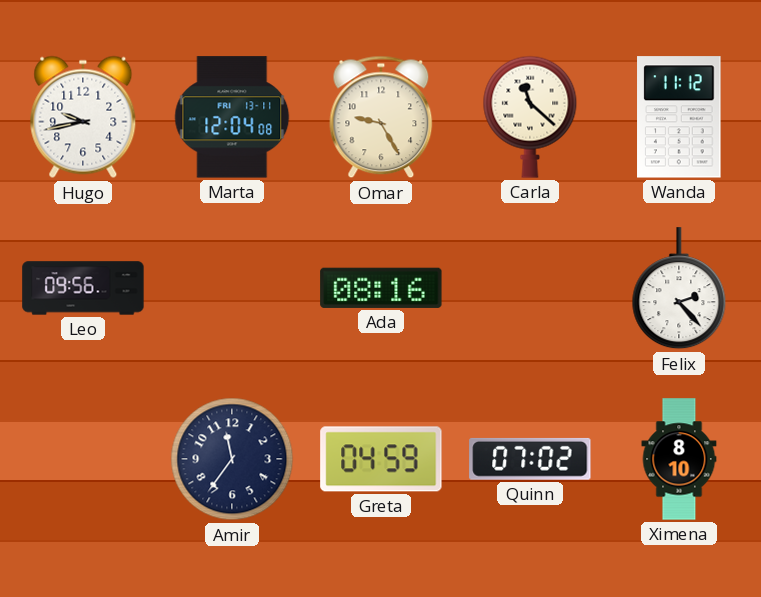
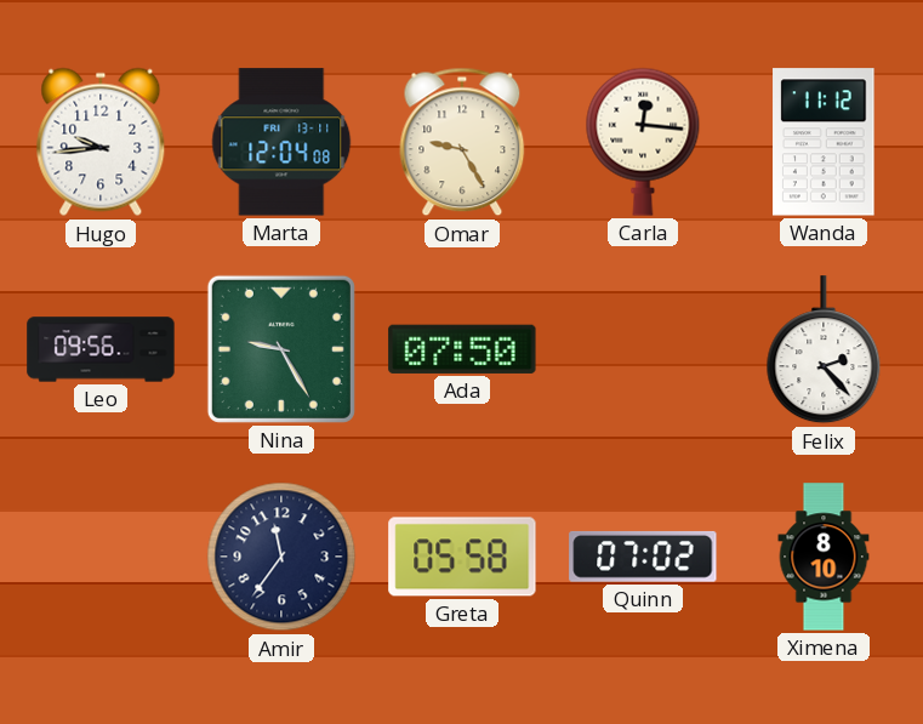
Hugo: 9:43 -> 9:44
Carla: 11:22 -> 12:16
Nina: none -> 9:25
Ada: 08:16 -> 07:50
Greta: 04:59 -> 05:58
